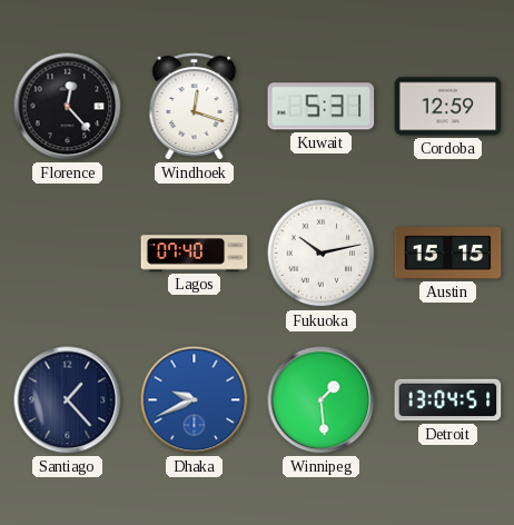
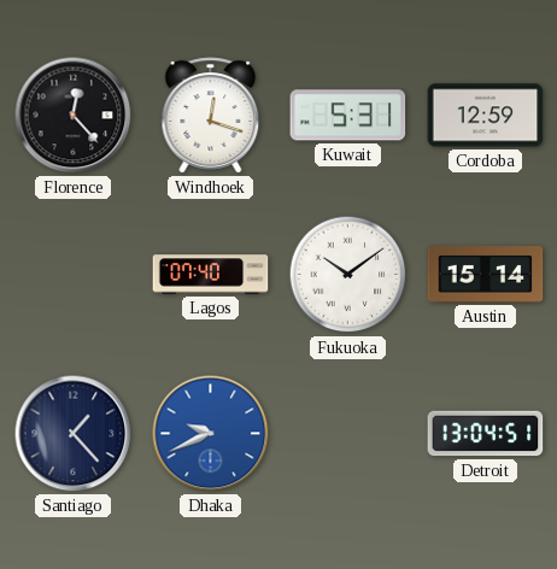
Fukuoka: 10:13 -> 10:09
Austin: 15:15 -> 15:14
Winnipeg: 1:29 -> none
